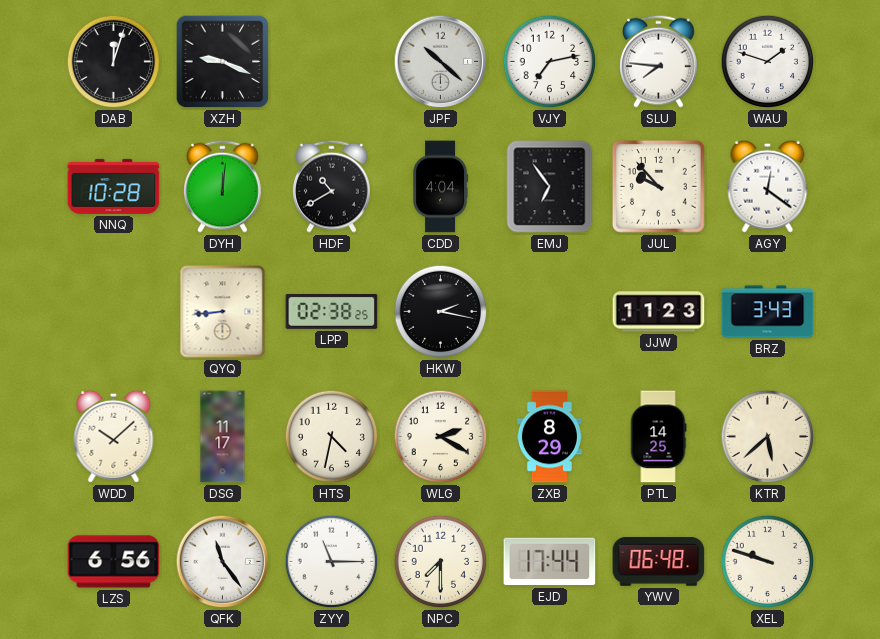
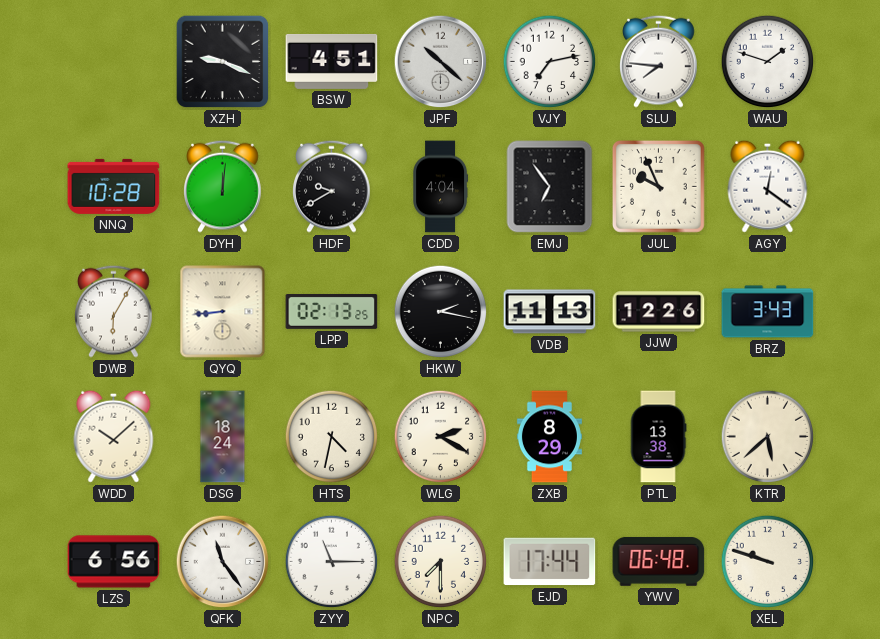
DAB: 12:03 -> none
BSW: none -> 4:51
HDF: 10:40 -> 9:40
JUL: 9:53 -> 9:56
DWB: none -> 6:05
LPP: 02:38 -> 02:13
VDB: none -> 11:13
JJW: 11:23 -> 12:26
DSG: 11:17 -> 18:24
PTL: 14:25 -> 13:38
